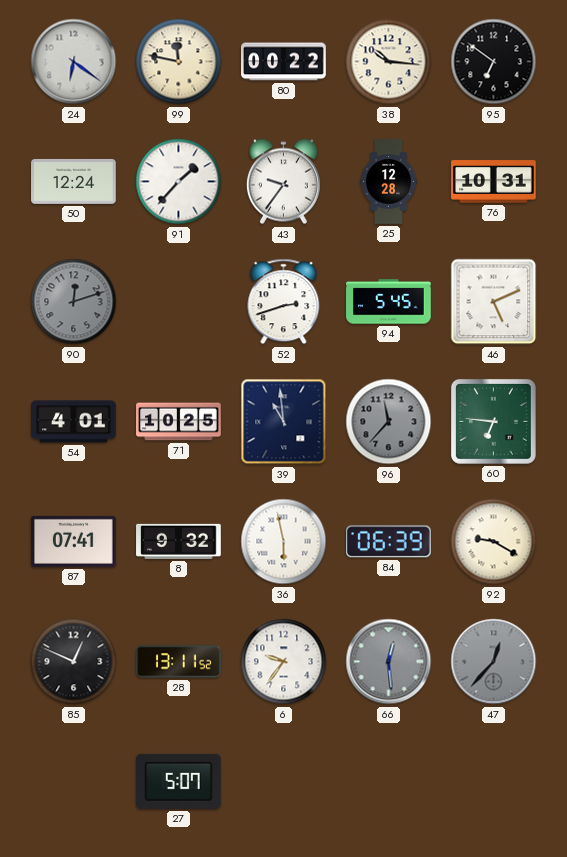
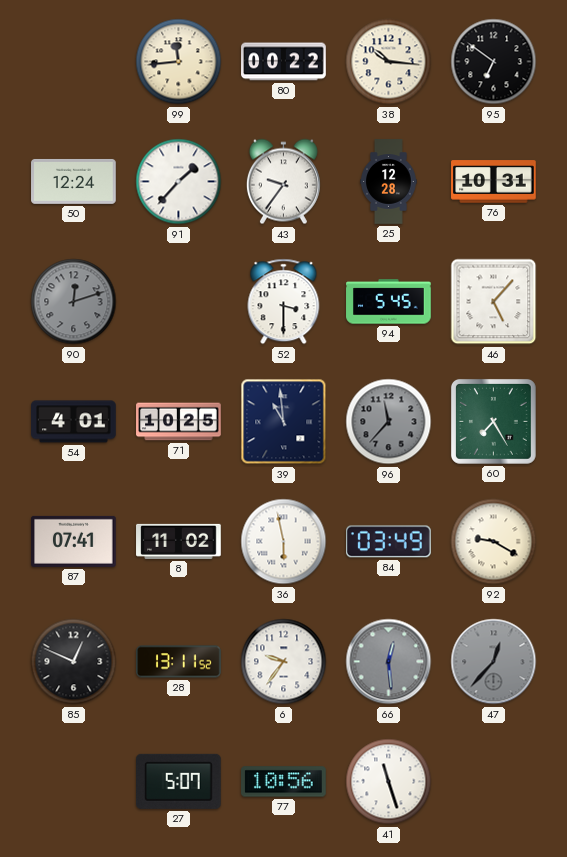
24: 6:21 -> none
99: 11:47 -> 11:44
52: 2:42 -> 3:30
46: 5:11 -> 5:07
60: 6:46 -> 7:25
8: 9:32 -> 11:02
84: 06:39 -> 03:49
77: none -> 10:56
41: none -> 11:27
